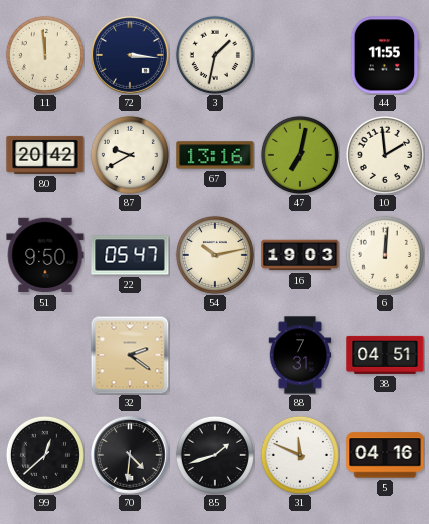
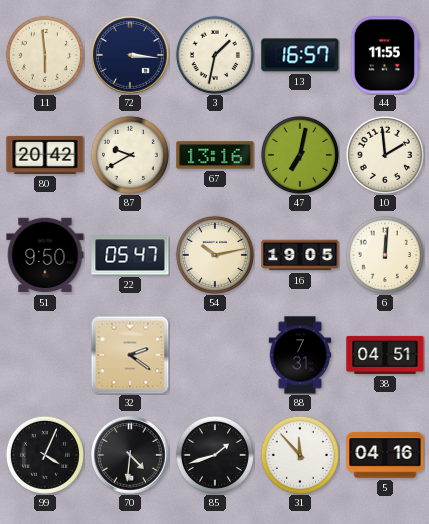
11: 11:59 -> 5:59
13: none -> 16:57
16: 19:03 -> 19:05
99: 12:38 -> 4:04
31: 11:49 -> 11:53
